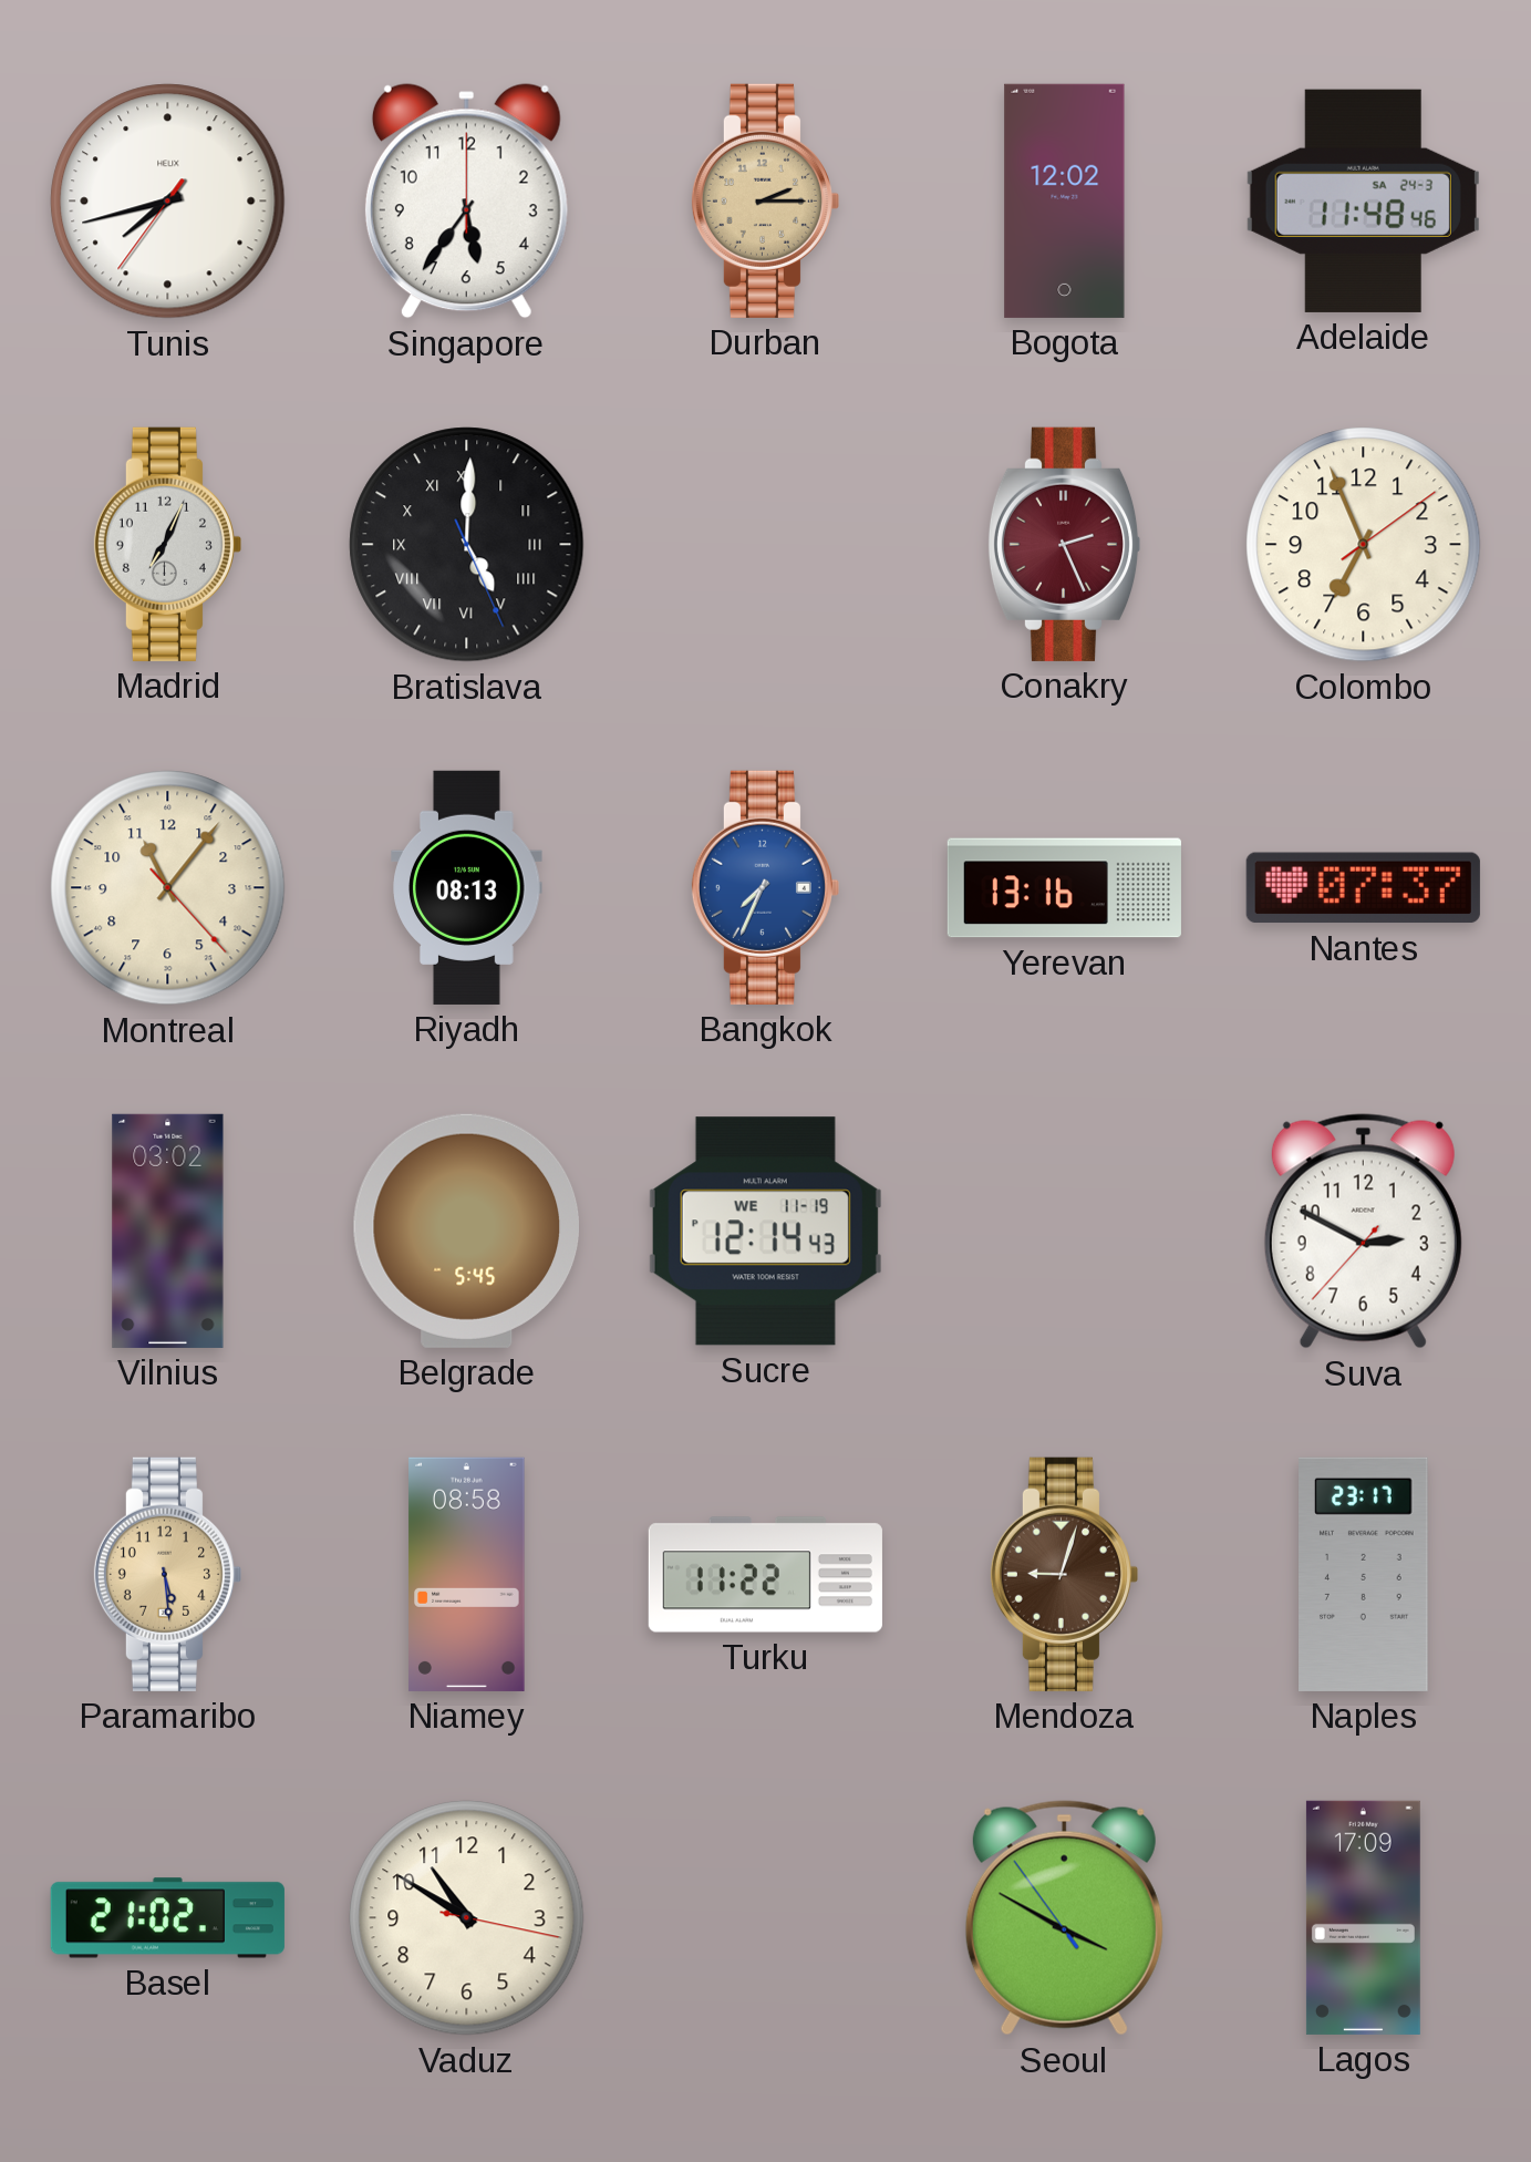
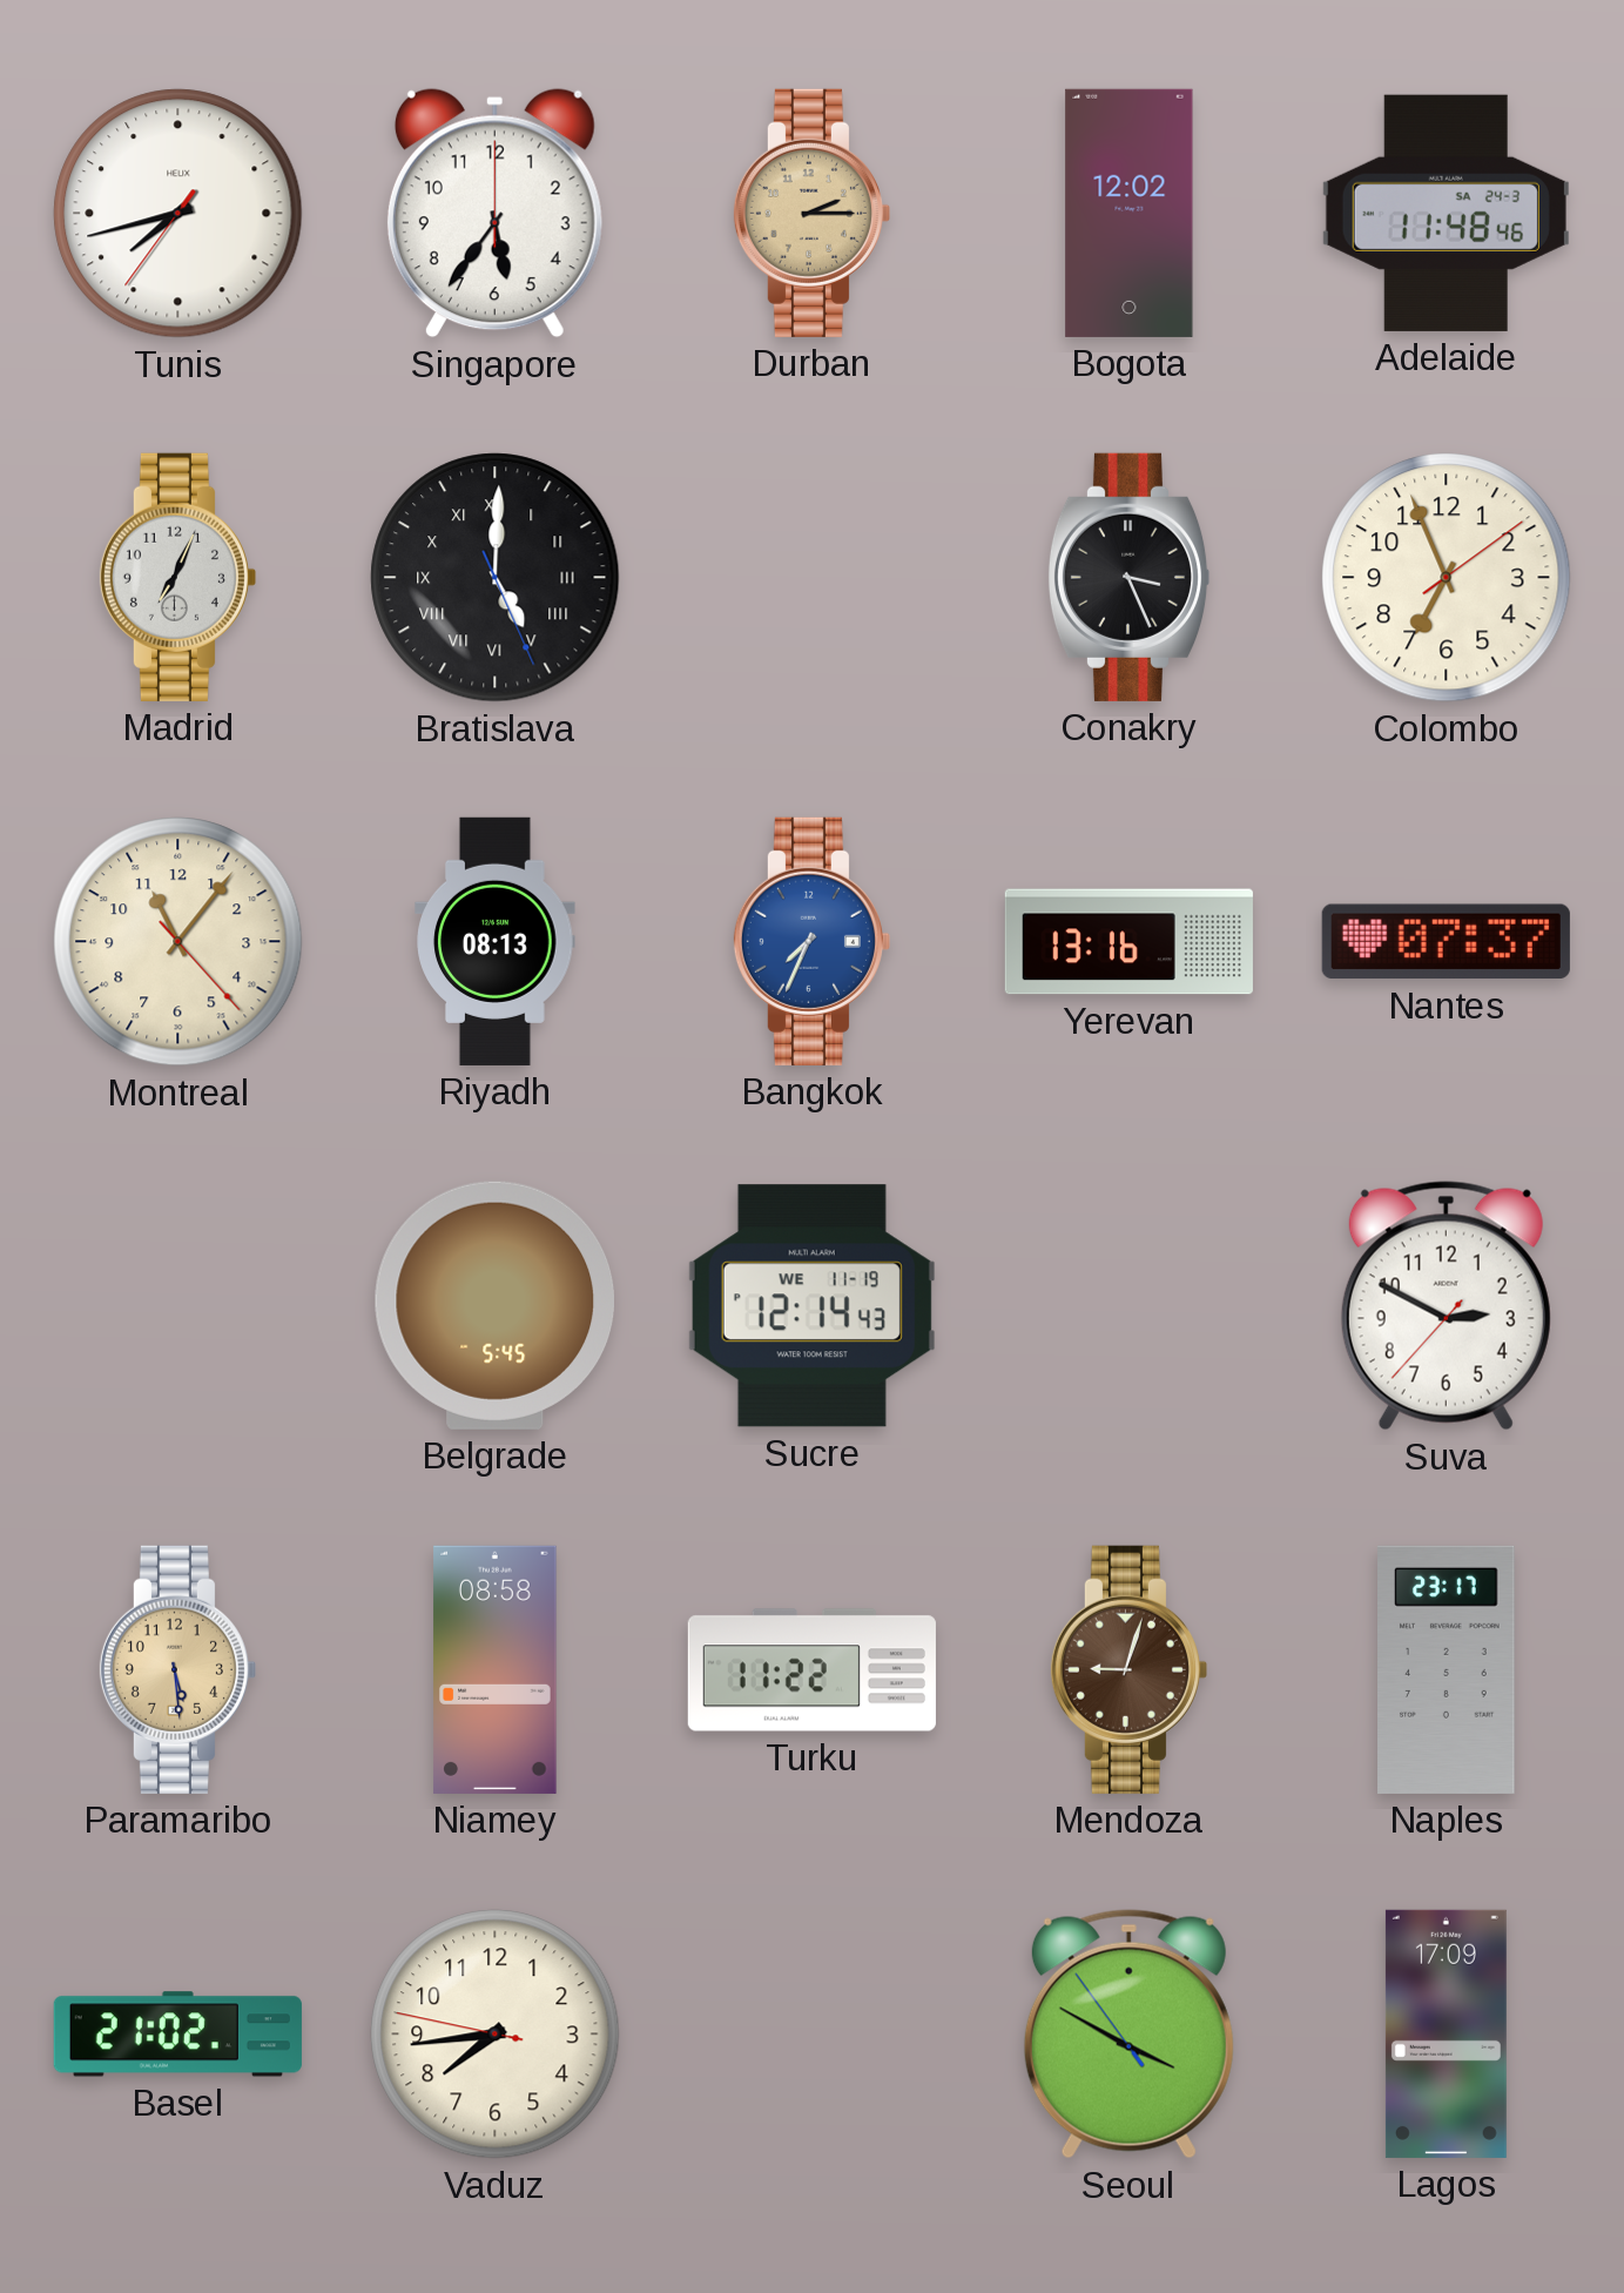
Conakry: 2:26 -> 3:26
Conakry dial: burgundy -> black
Vilnius: 03:02 -> none
Vaduz: 10:50 -> 7:43
